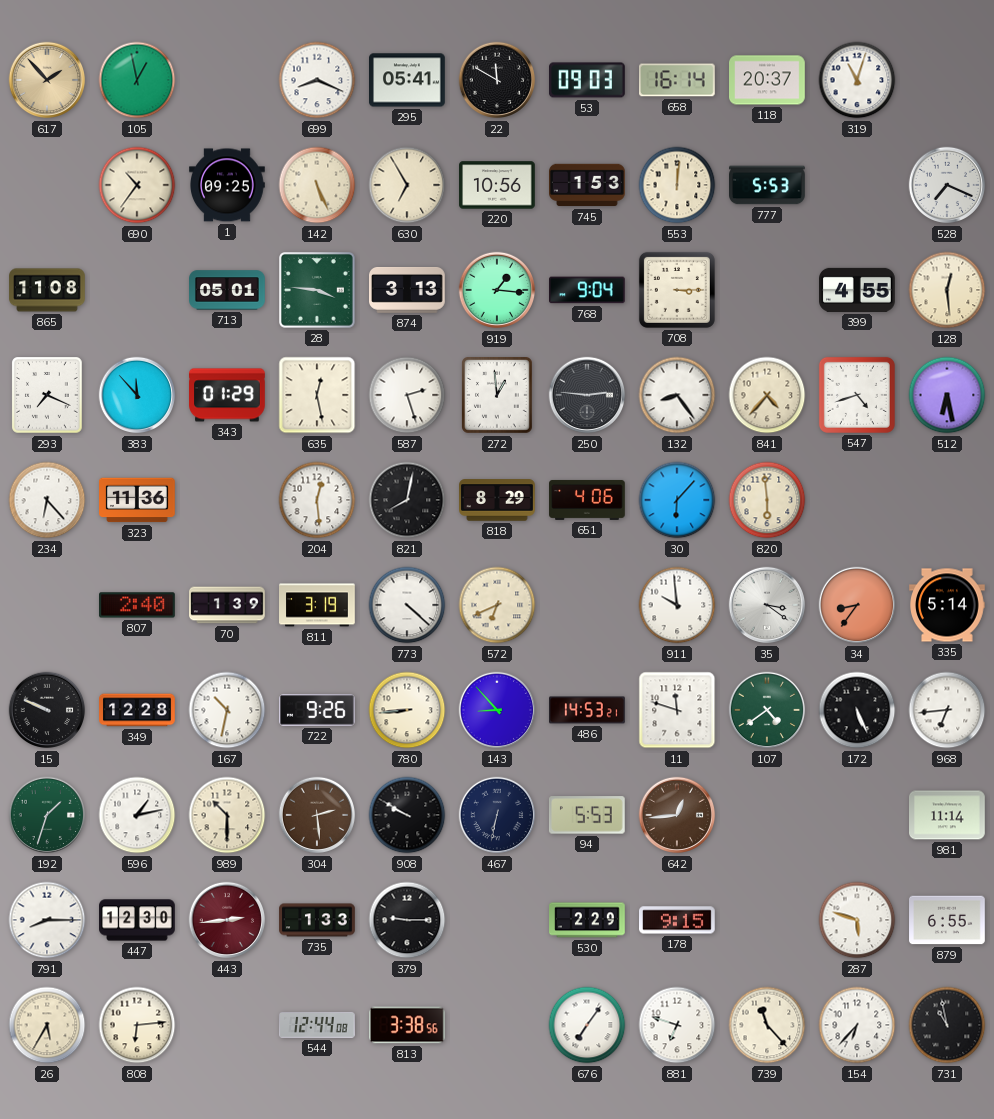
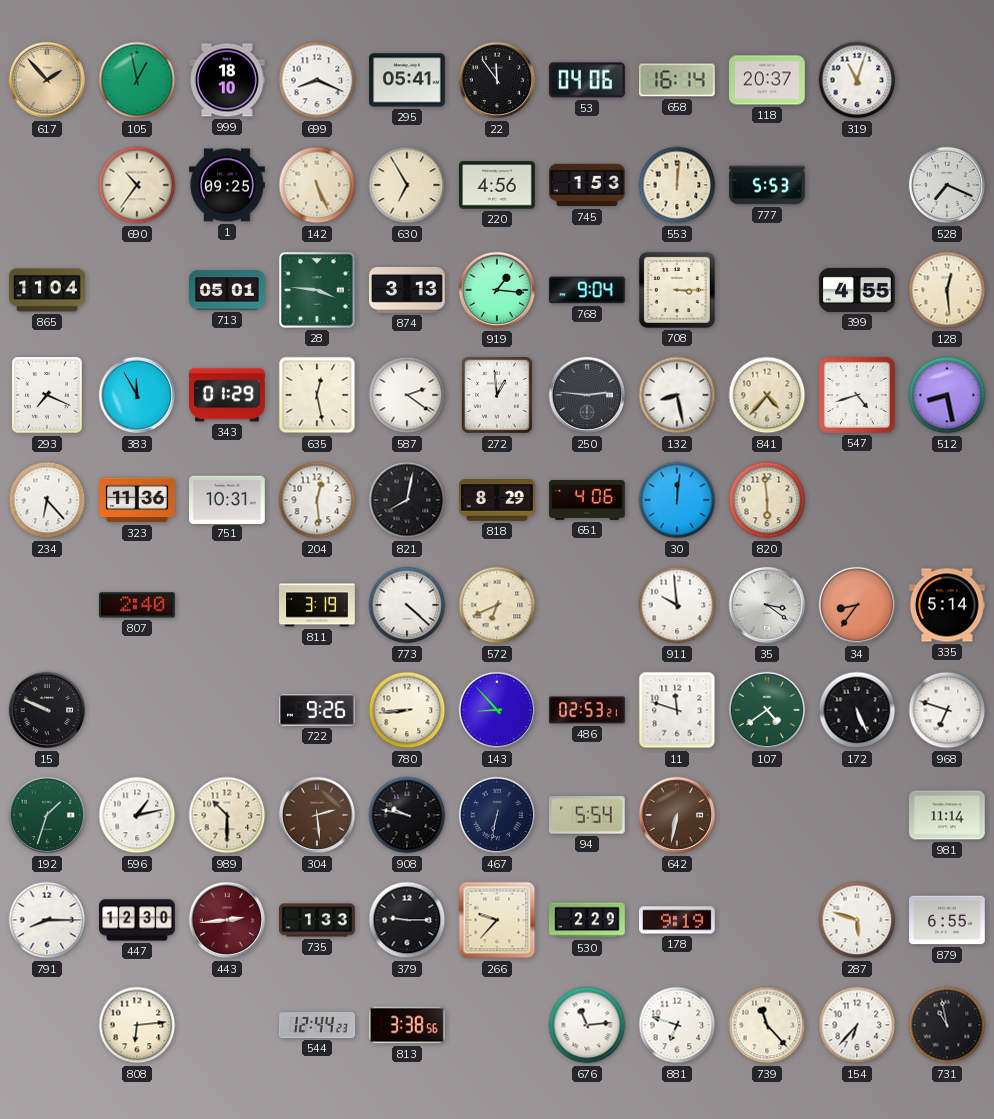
999: none -> 18:10
22: 11:50 -> 11:54
53: 09:03 -> 04:06
220: 10:56 -> 4:56
865: 11:08 -> 11:04
383: 11:53 -> 11:55
587: 2:27 -> 2:21
132: 8:24 -> 8:28
512: 6:28 -> 8:28
751: none -> 10:31
30: 6:07 -> 12:01
70: 1:39 -> none
349: 12:28 -> none
167: 10:32 -> none
486: 14:53 -> 02:53
968: 6:44 -> 6:48
908: 9:50 -> 9:47
94: 5:53 -> 5:54
642: 12:44 -> 6:32
266: none -> 9:37
178: 9:15 -> 9:19
26: 5:35 -> none
544: 12:44:08 -> 12:44:23
676: 7:06 -> 11:14
